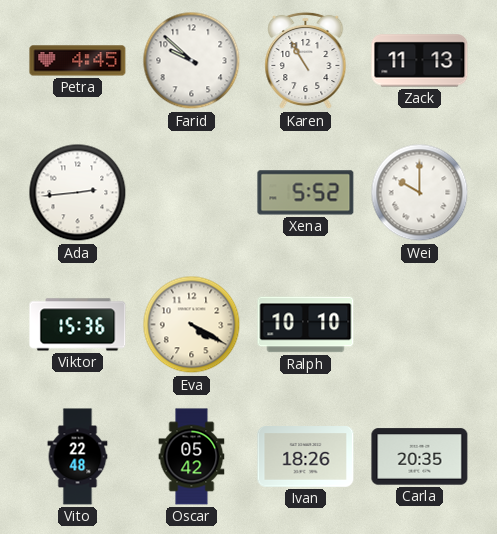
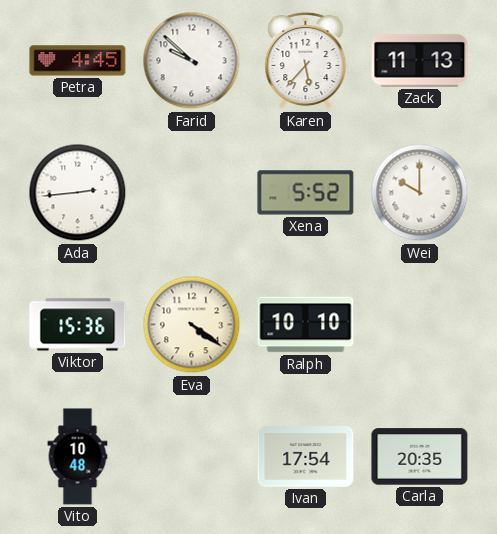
Karen: 10:55 -> 5:37
Eva: 4:20 -> 4:21
Vito: 22:48 -> 10:48
Oscar: 05:42 -> none
Ivan: 18:26 -> 17:54
